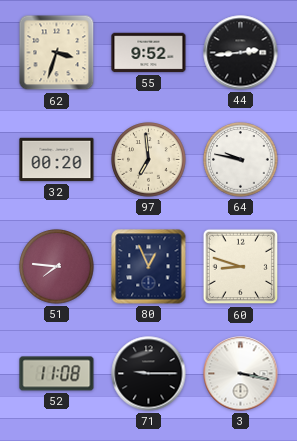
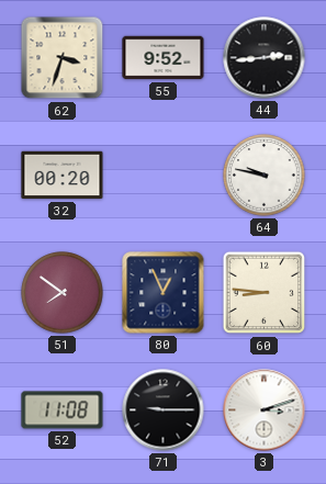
97: 6:59 -> none
51: 7:46 -> 7:51
60: 8:48 -> 8:46
3: 3:17 -> 3:12
